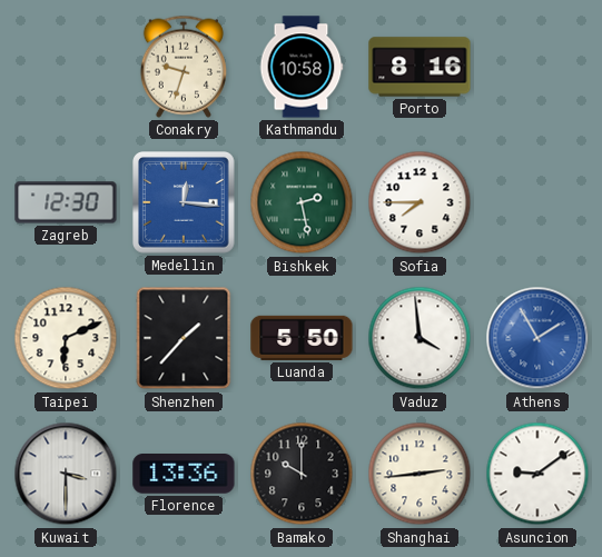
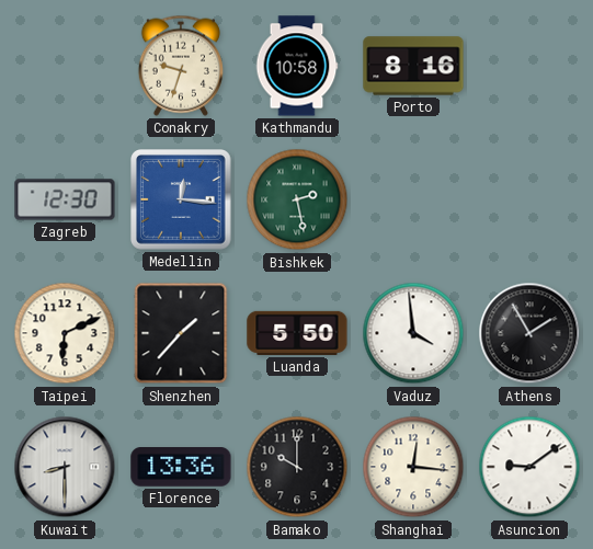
Sofia: 7:45 -> none
Athens dial: blue -> black
Kuwait: 3:30 -> 8:30
Shanghai: 2:44 -> 12:16
